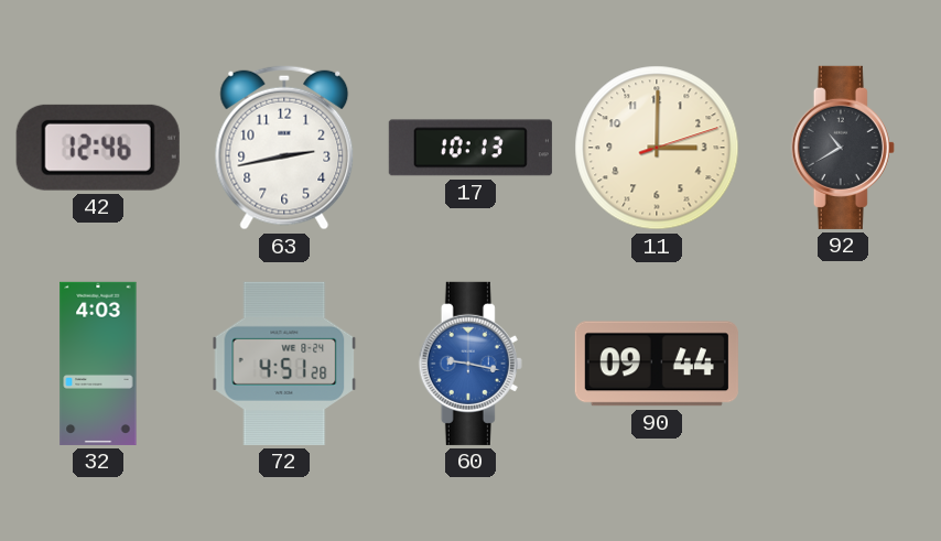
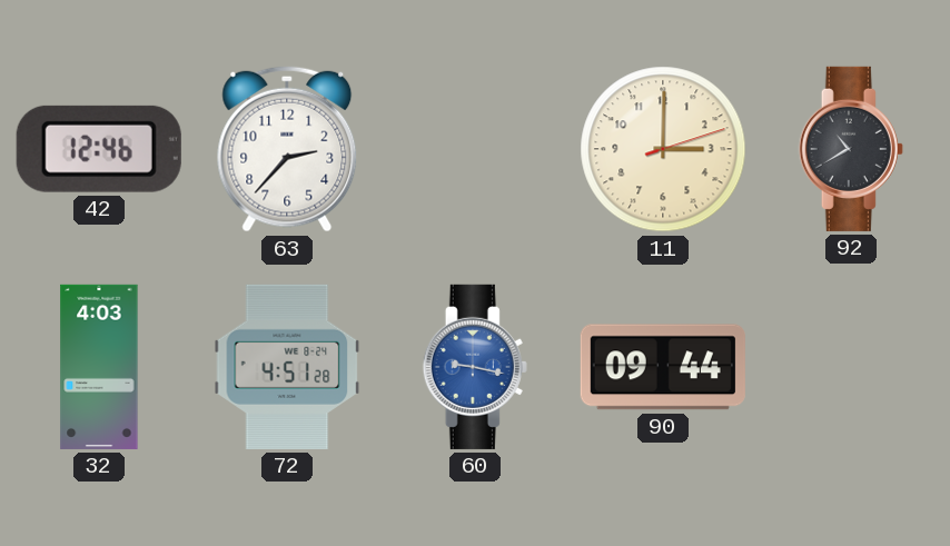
63: 2:43 -> 2:37
17: 10:13 -> none
